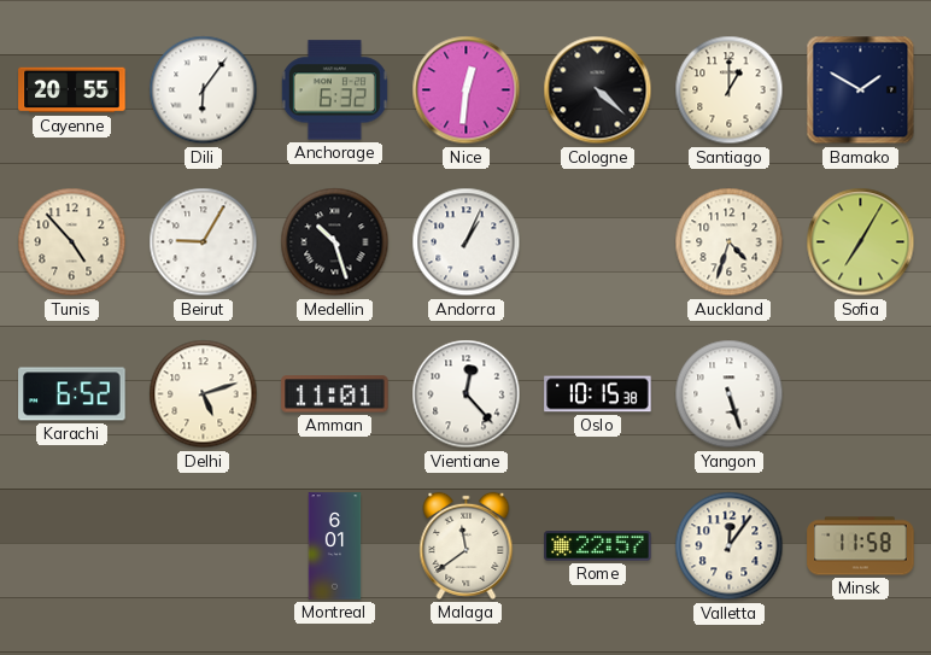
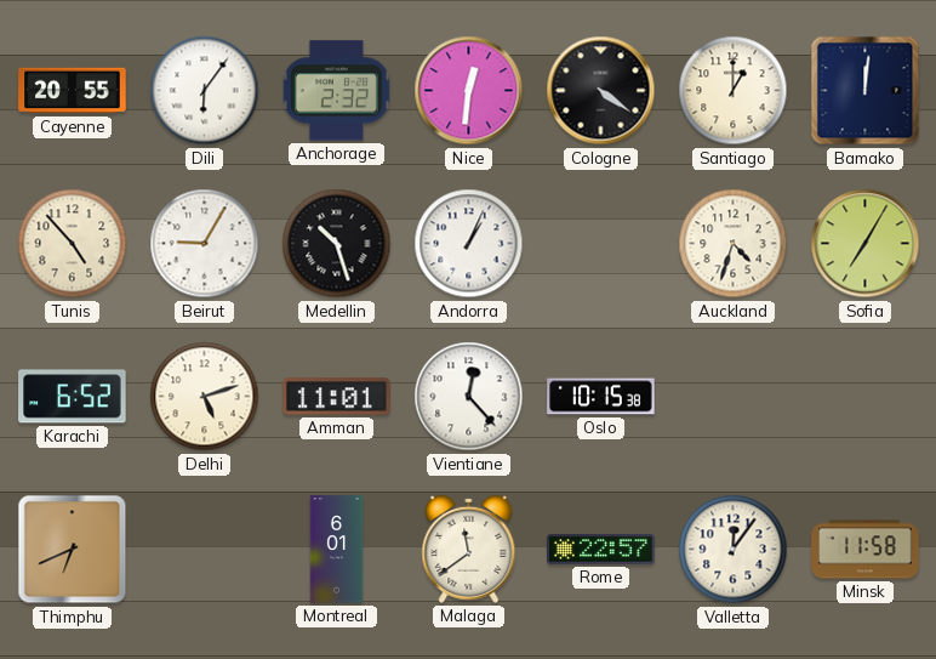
Anchorage: 6:32 -> 2:32
Cologne: 4:22 -> 4:21
Bamako: 1:50 -> 12:01
Yangon: 5:27 -> none
Thimphu: none -> 6:41
